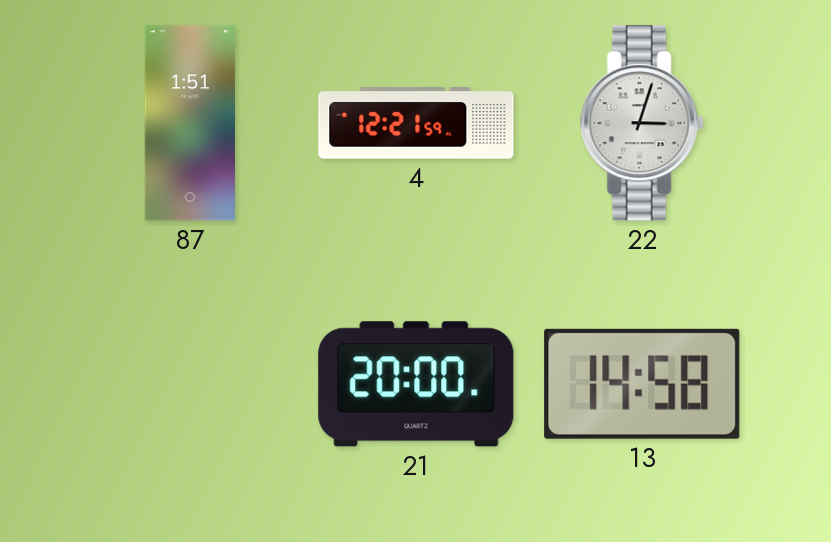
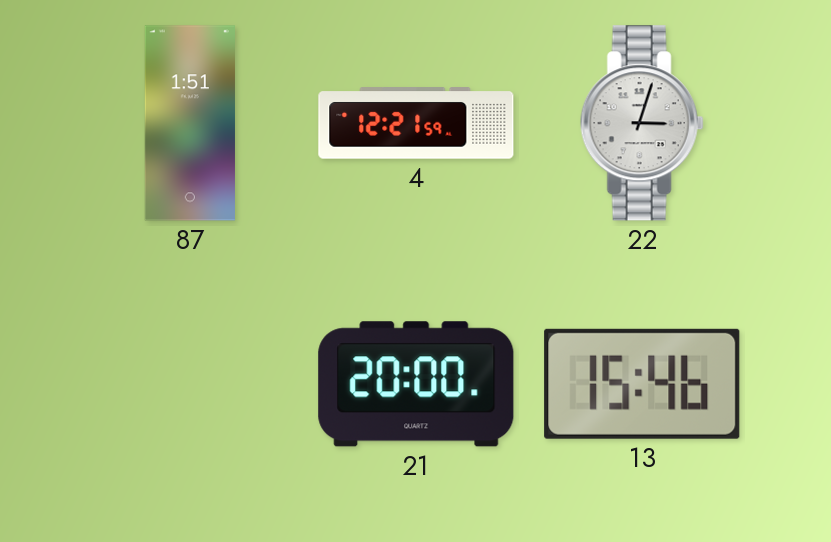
13: 14:58 -> 15:46
